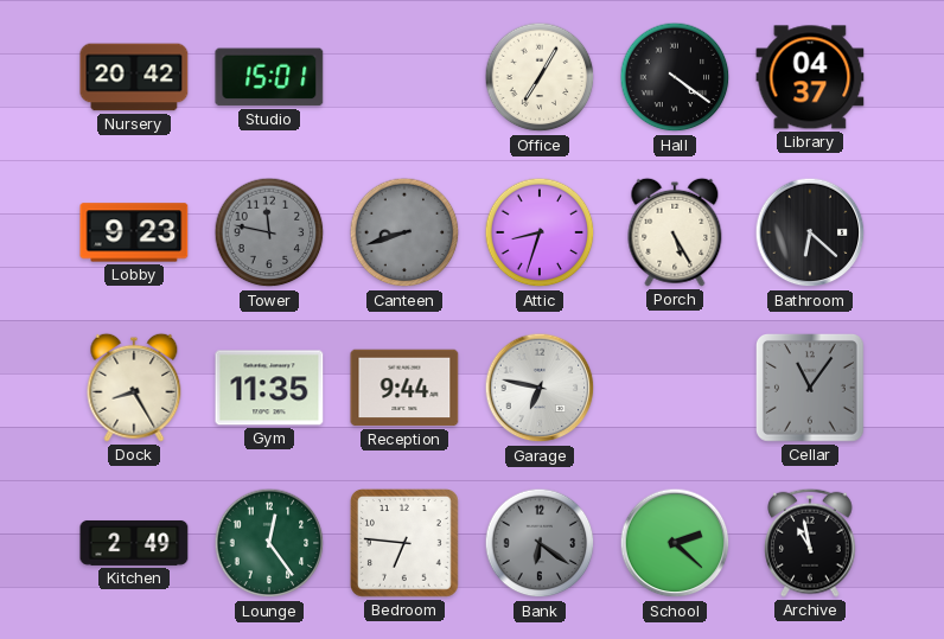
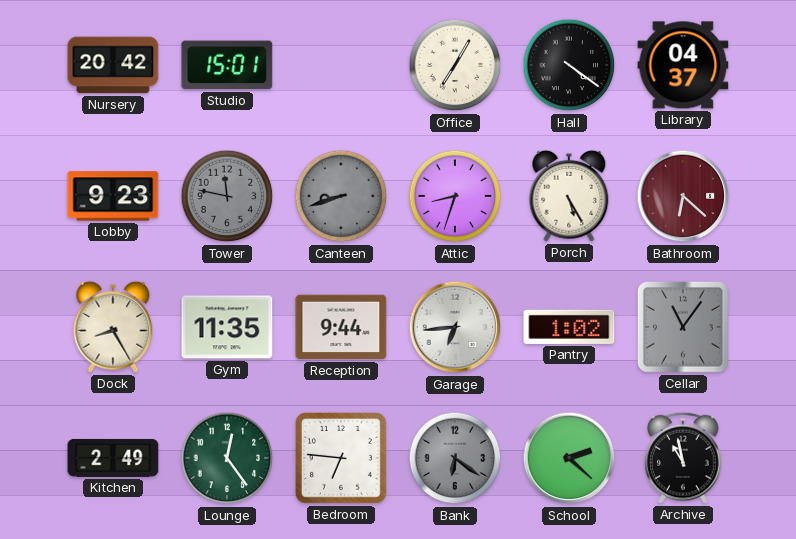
Bathroom dial: black -> burgundy
Garage: 6:47 -> 6:44
Pantry: none -> 1:02
